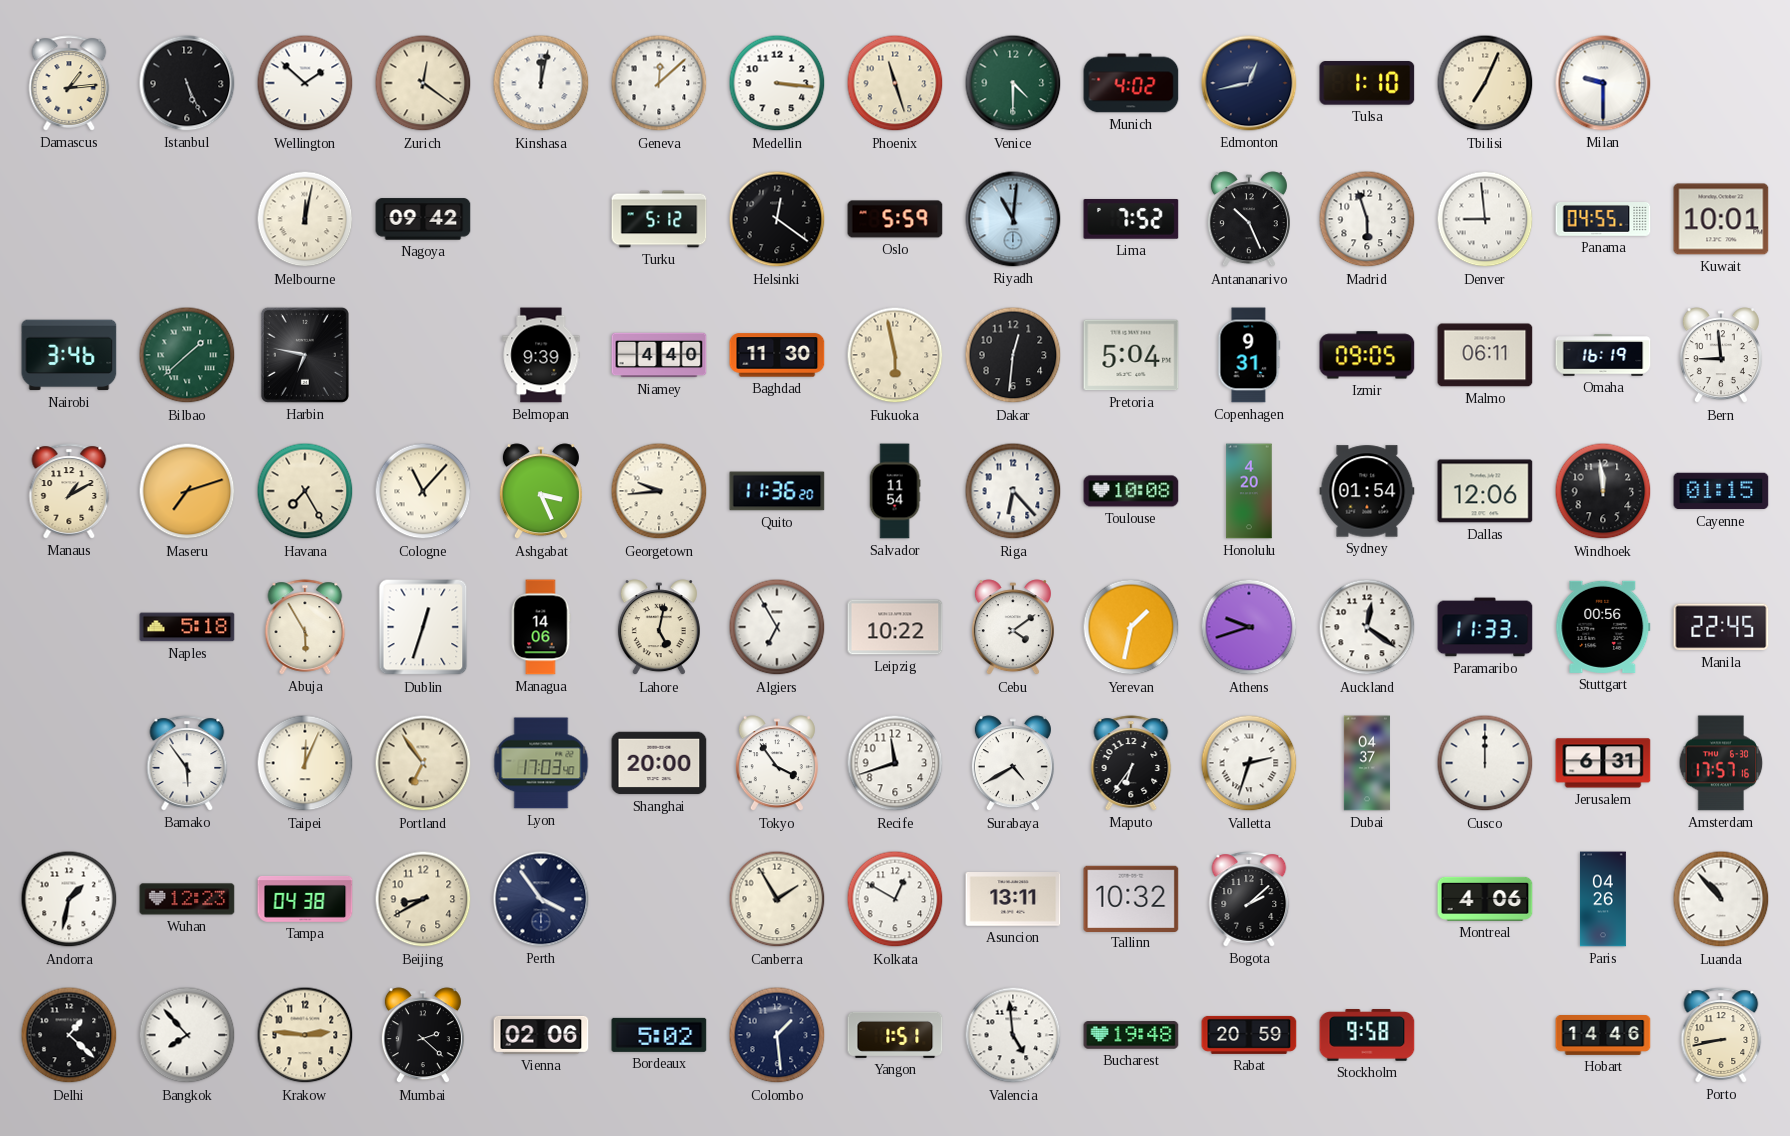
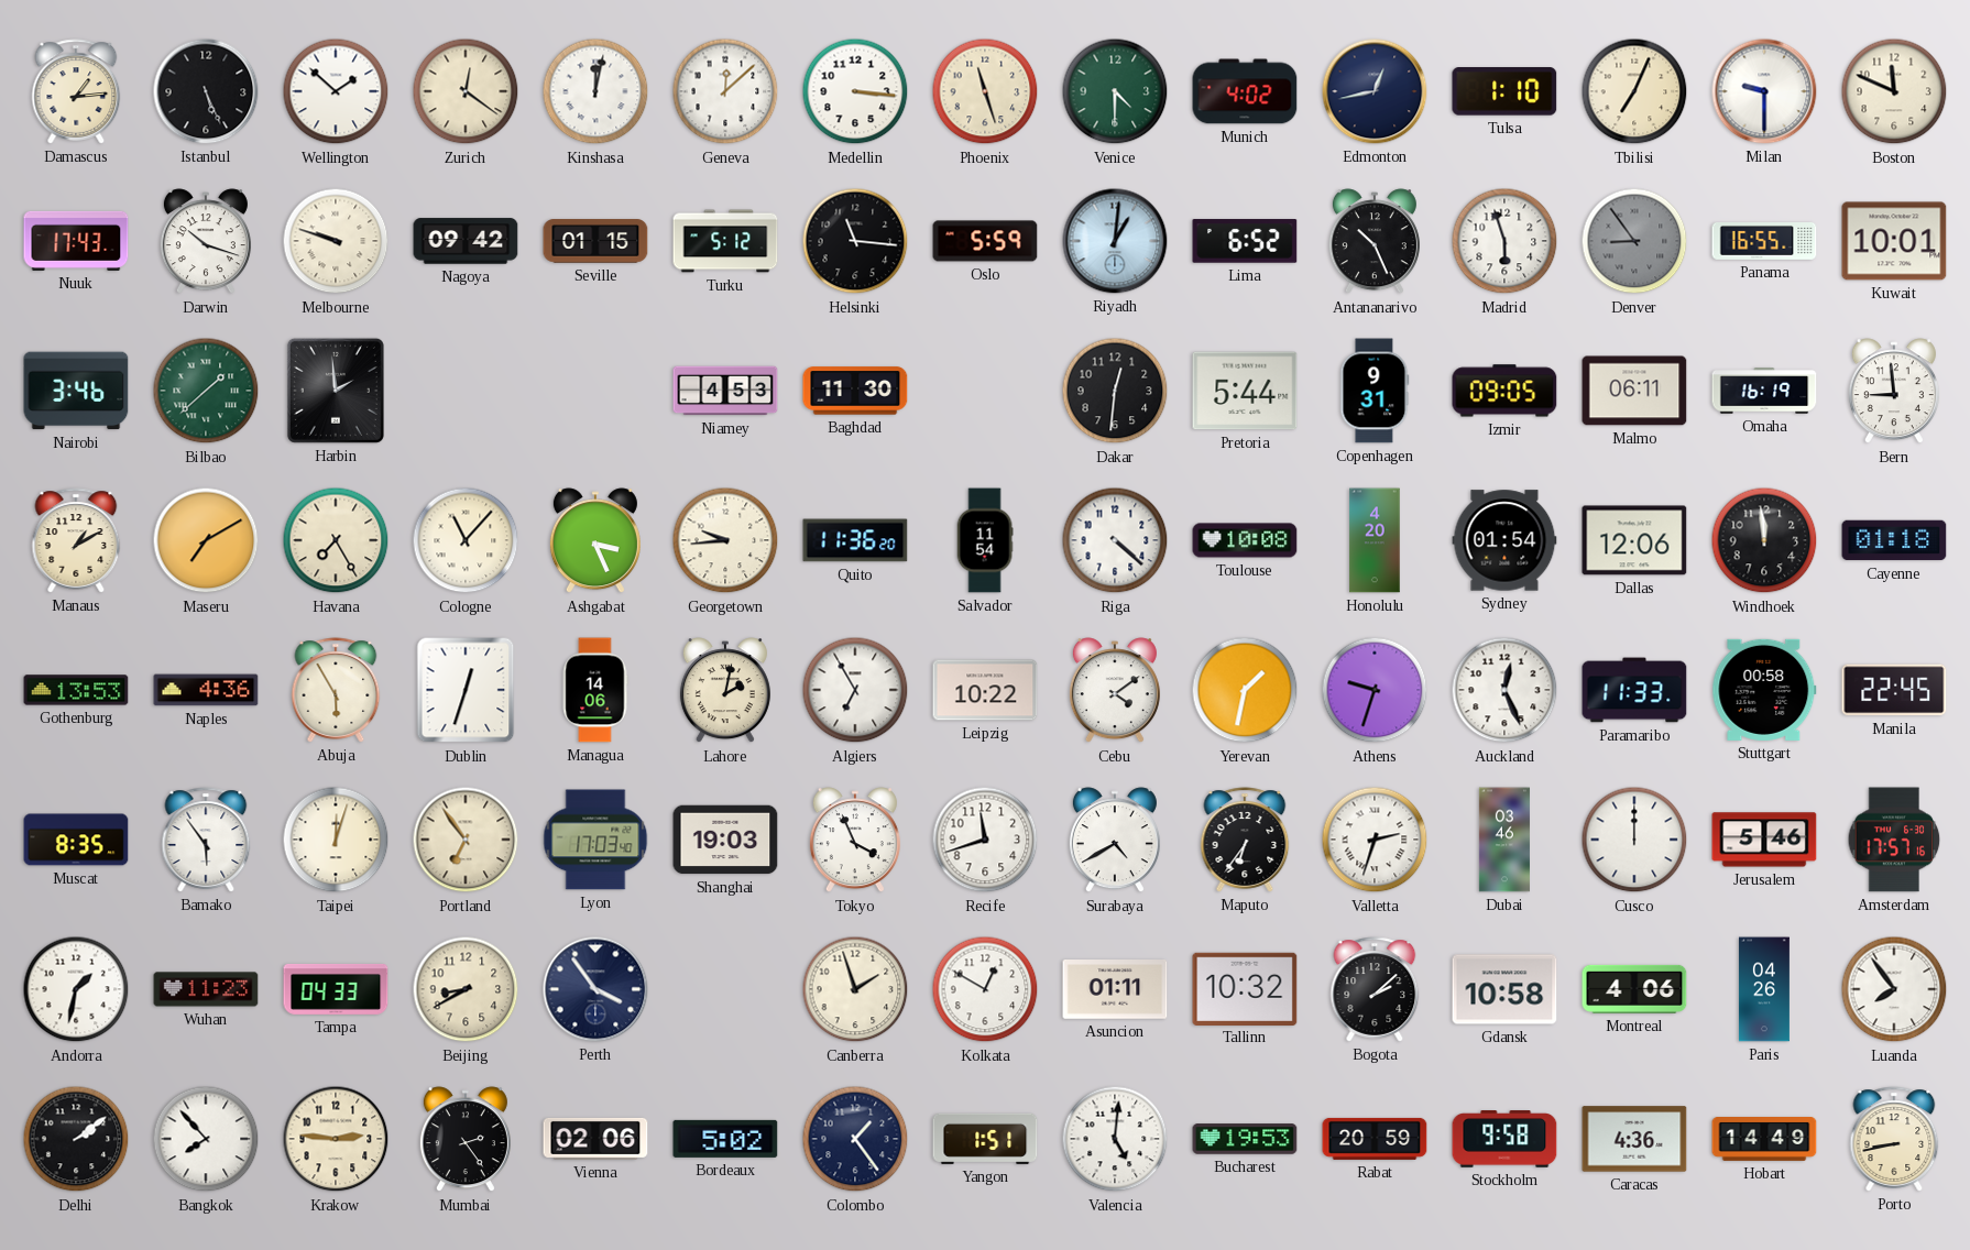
Boston: none -> 11:49
Nuuk: none -> 17:43
Darwin: none -> 10:18
Melbourne: 12:02 -> 9:48
Seville: none -> 01:15
Helsinki: 12:21 -> 11:16
Riyadh: 11:01 -> 1:01
Lima: 7:52 -> 6:52
Denver: 8:59 -> 8:54
Denver dial: white -> grey
Panama: 04:55 -> 16:55
Harbin: 6:47 -> 1:59
Belmopan: 9:39 -> none
Niamey: 4:40 -> 4:53
Fukuoka: 5:58 -> none
Pretoria: 5:04 -> 5:44
Maseru: 7:12 -> 7:10
Riga: 6:23 -> 4:22
Cayenne: 01:15 -> 01:18
Gothenburg: none -> 13:53
Naples: 5:18 -> 4:36
Lahore: 5:02 -> 2:02
Athens: 9:42 -> 9:33
Auckland: 12:21 -> 12:26
Stuttgart: 00:56 -> 00:58
Muscat: none -> 8:35
Taipei: 12:04 -> 12:03
Shanghai: 20:00 -> 19:03
Tokyo: 3:54 -> 3:56
Dubai: 04:37 -> 03:46
Jerusalem: 6:31 -> 5:46
Wuhan: 12:23 -> 11:23
Tampa: 04:38 -> 04:33
Canberra: 1:55 -> 1:57
Asuncion: 13:11 -> 01:11
Gdansk: none -> 10:58
Luanda: 10:53 -> 7:54
Delhi: 1:22 -> 2:09
Mumbai: 2:22 -> 2:24
Colombo: 1:29 -> 1:24
Valencia: 4:59 -> 5:01
Bucharest: 19:48 -> 19:53
Caracas: none -> 4:36
Hobart: 14:46 -> 14:49
